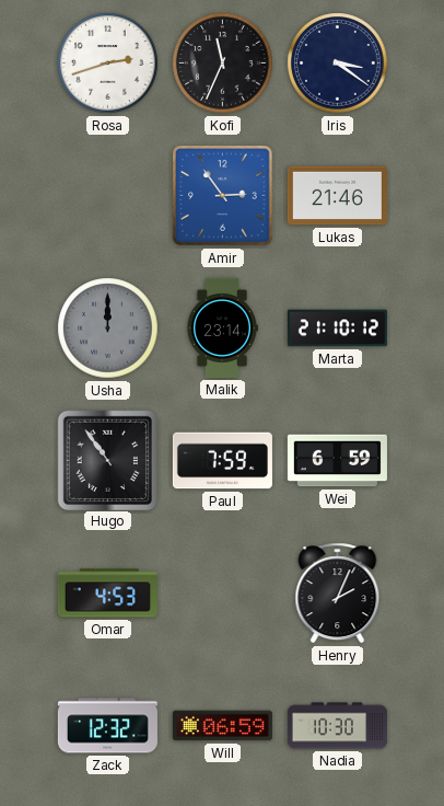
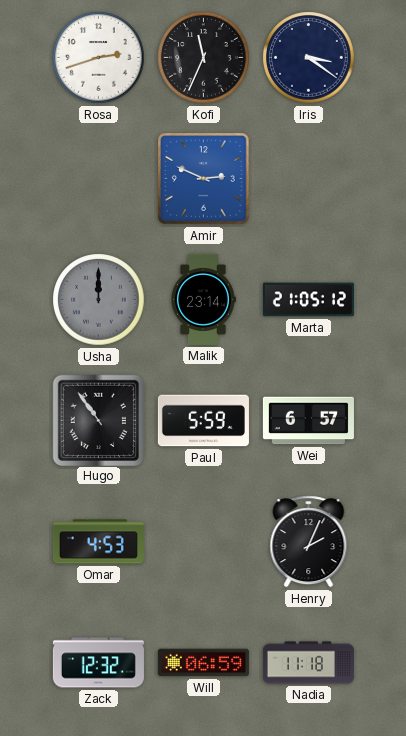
Amir: 2:54 -> 2:49
Lukas: 21:46 -> none
Marta: 21:10 -> 21:05
Paul: 7:59 -> 5:59
Wei: 6:59 -> 6:57
Nadia: 10:30 -> 11:18
